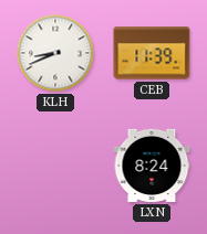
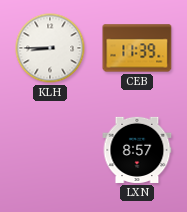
KLH: 8:41 -> 8:45
LXN: 8:24 -> 8:57
